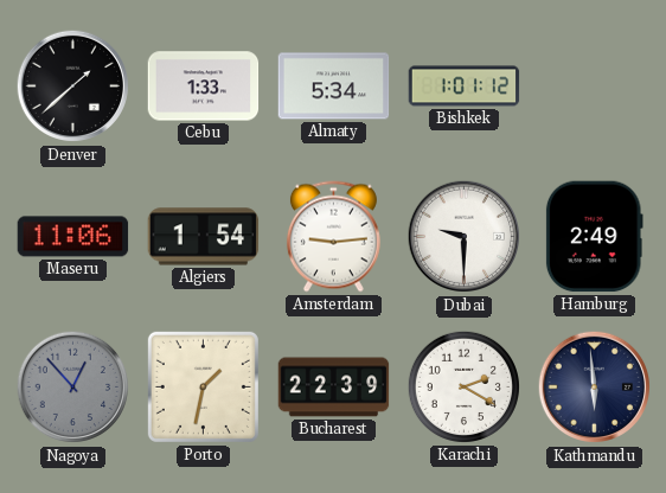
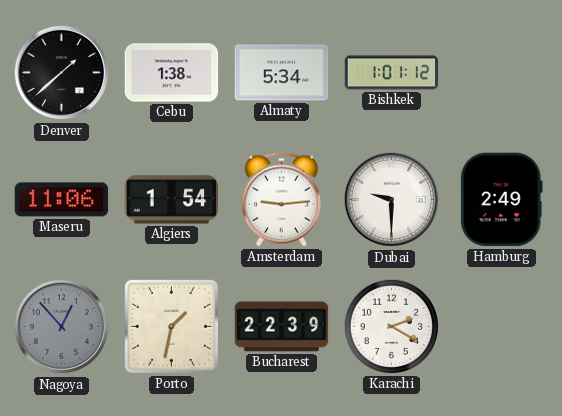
Cebu: 1:33 -> 1:38
Kathmandu: 5:59 -> none
